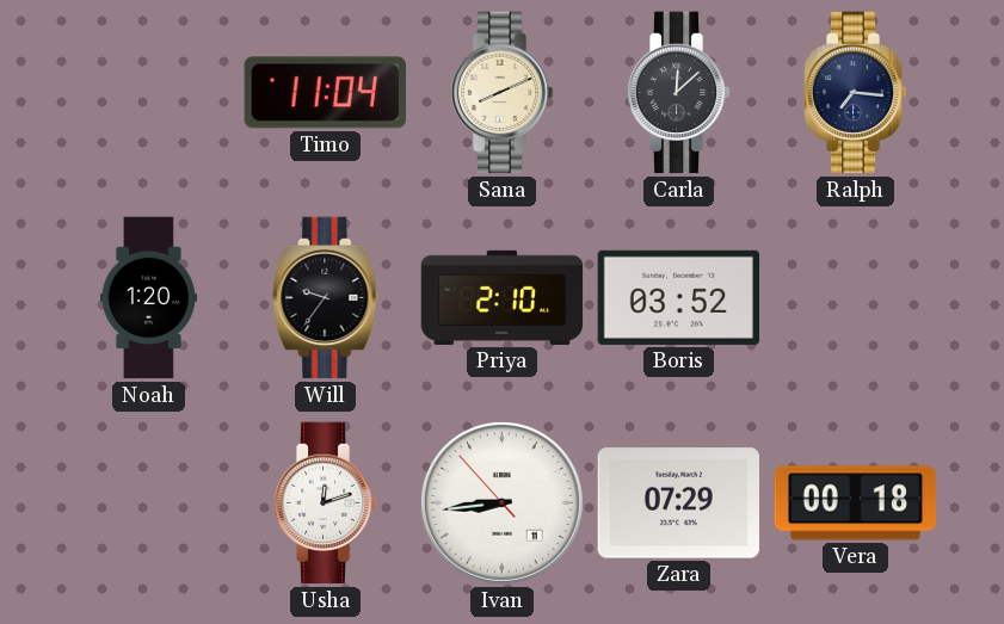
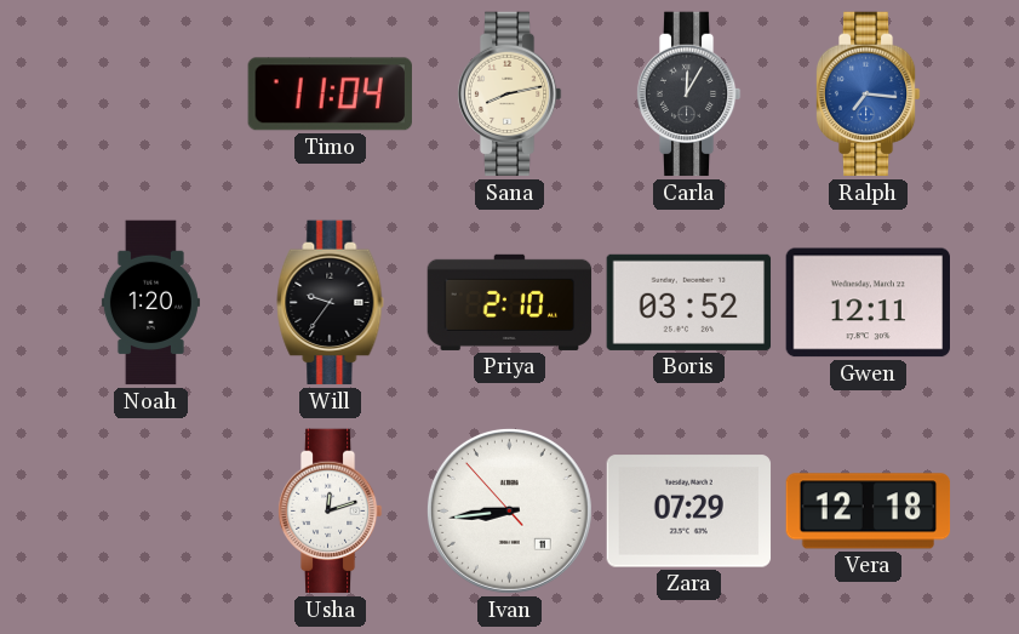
Sana: 8:11 -> 8:13
Carla: 12:08 -> 12:05
Ralph dial: navy -> blue
Gwen: none -> 12:11
Vera: 00:18 -> 12:18
